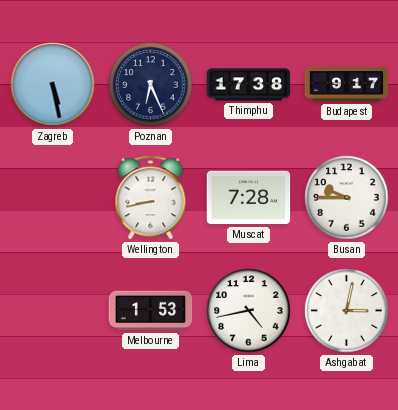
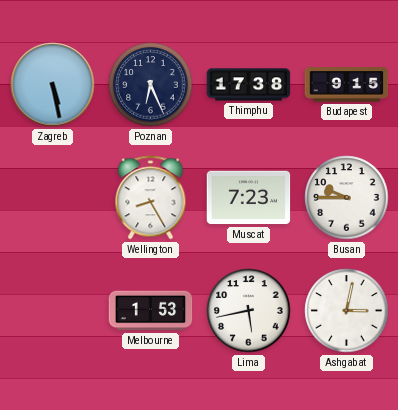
Budapest: 9:17 -> 9:15
Wellington: 8:43 -> 8:25
Muscat: 7:28 -> 7:23
Lima: 4:43 -> 5:43
